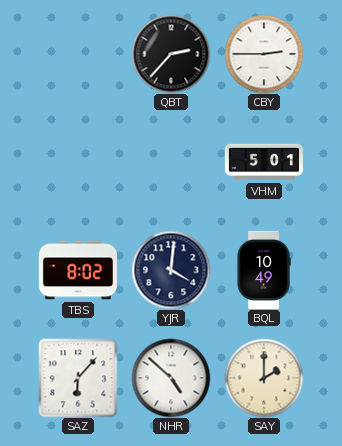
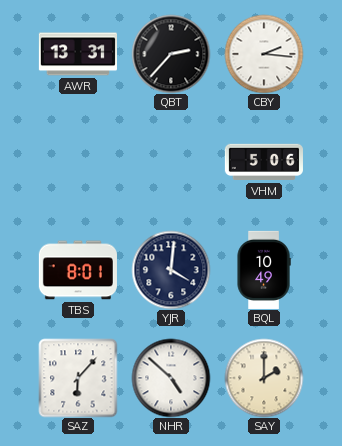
AWR: none -> 13:31
CBY: 2:45 -> 2:16
VHM: 5:01 -> 5:06
TBS: 8:02 -> 8:01
